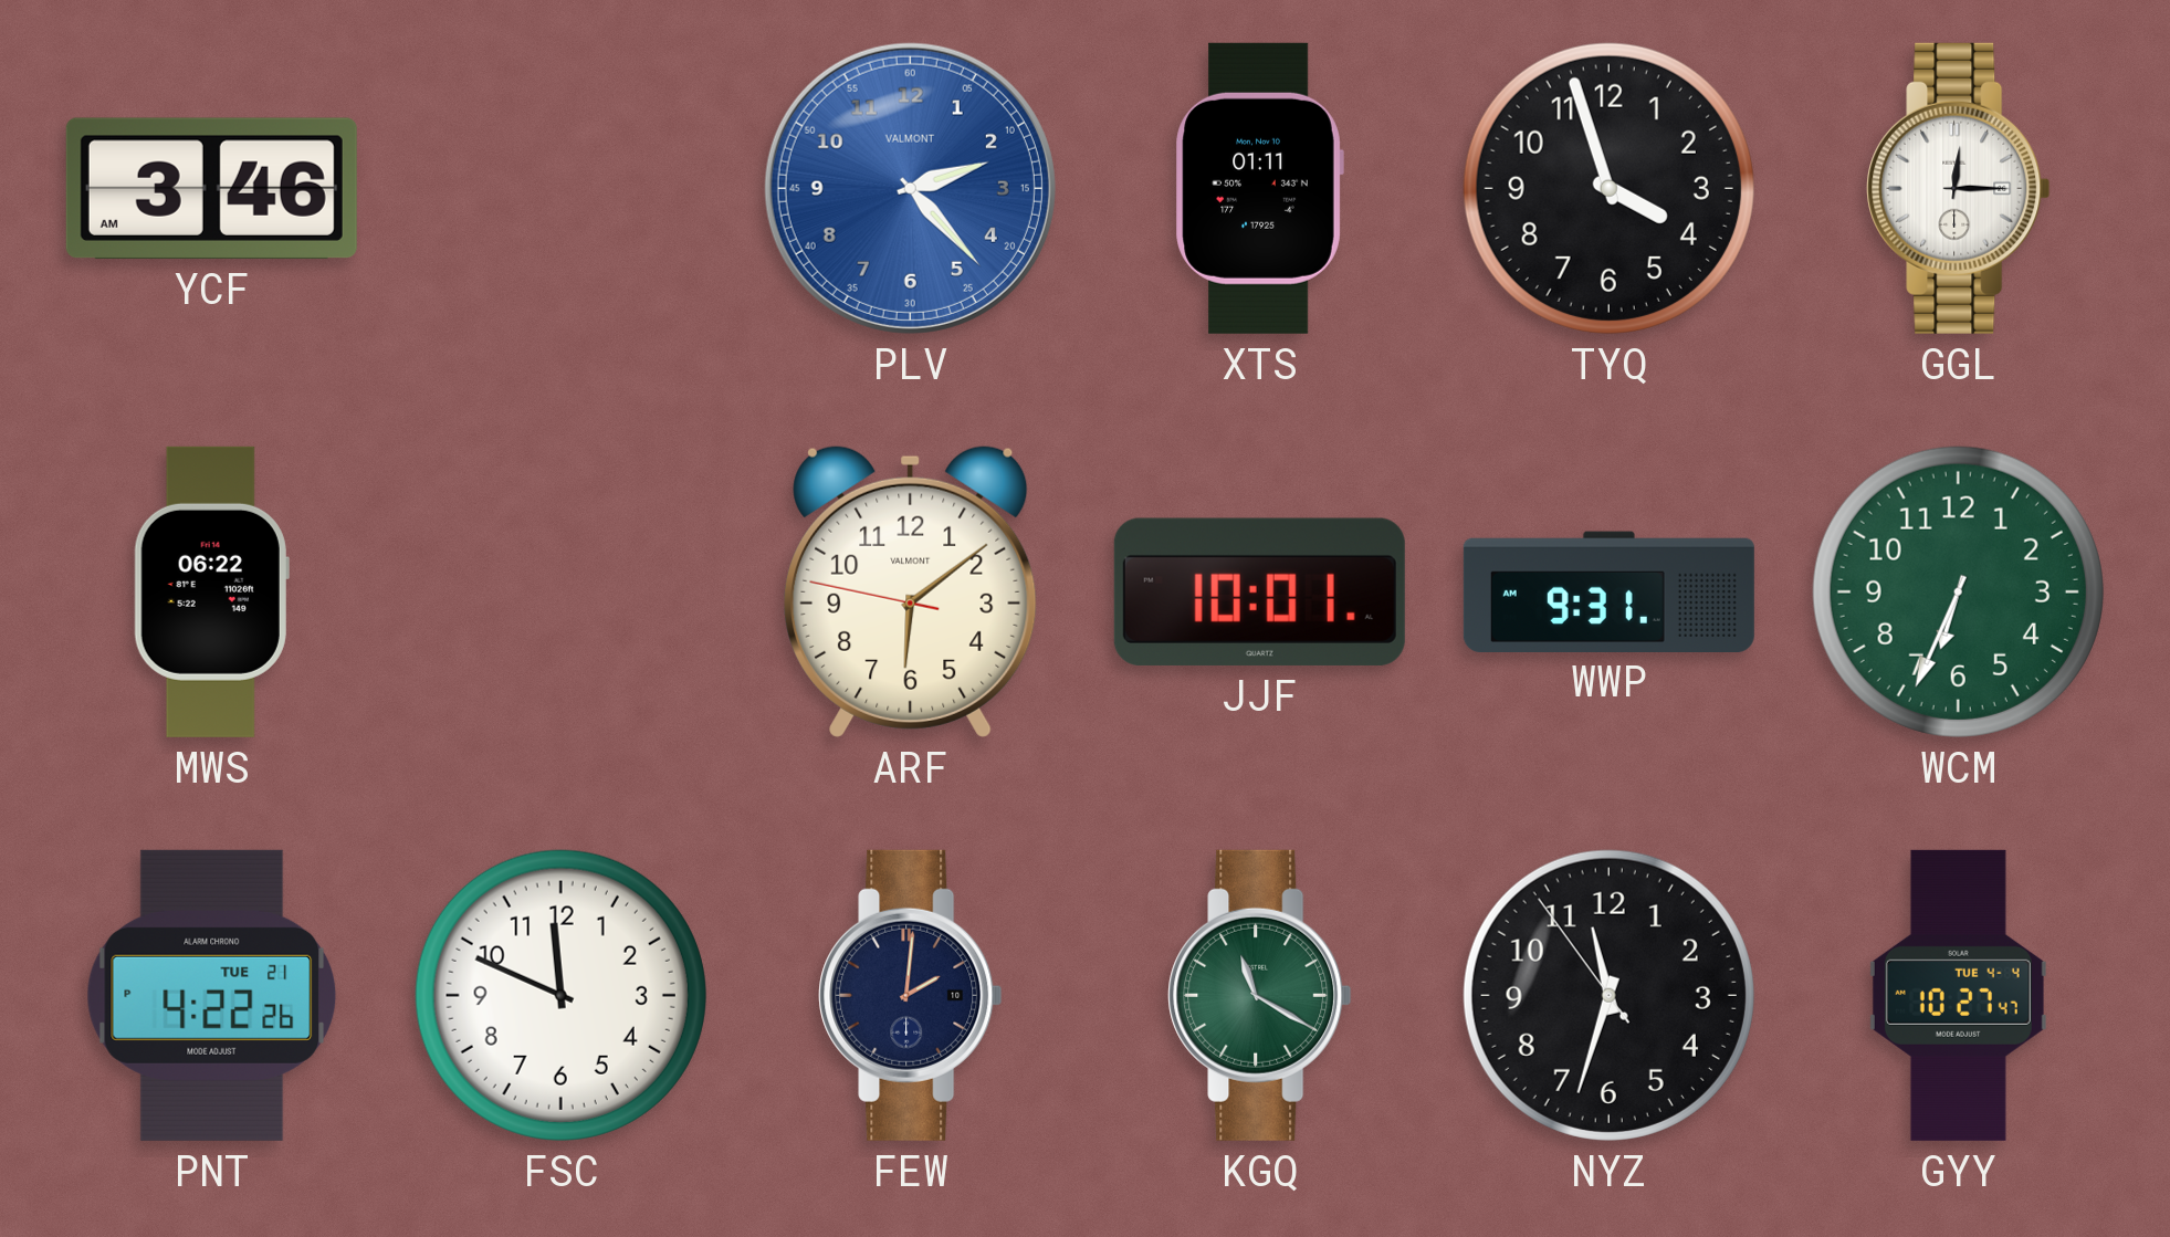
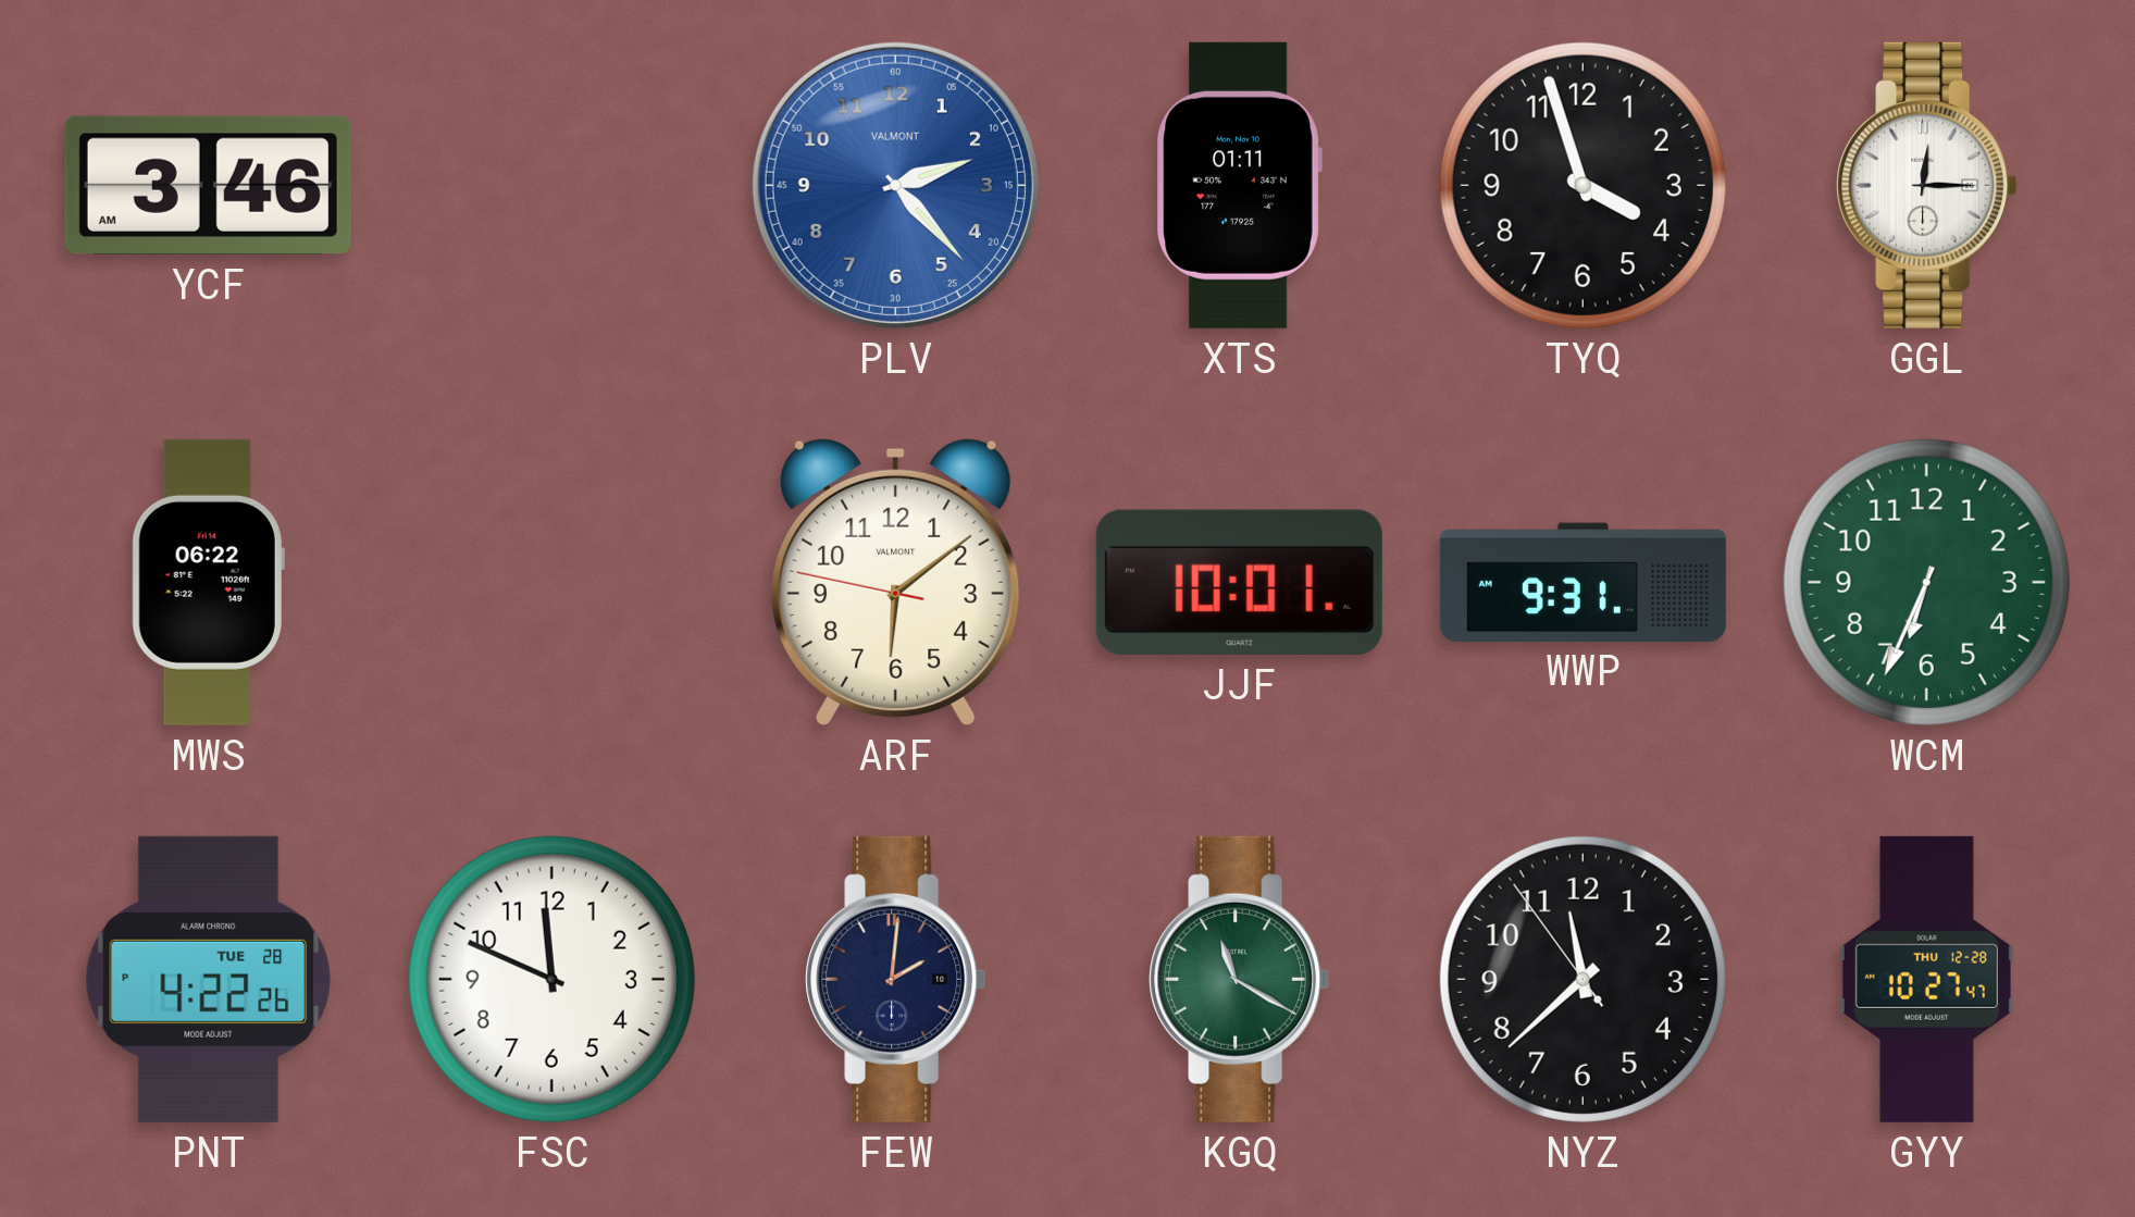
PNT date: TUE 21 -> TUE 28
NYZ: 11:32 -> 11:37
GYY date: TUE 4-4 -> THU 12-28
